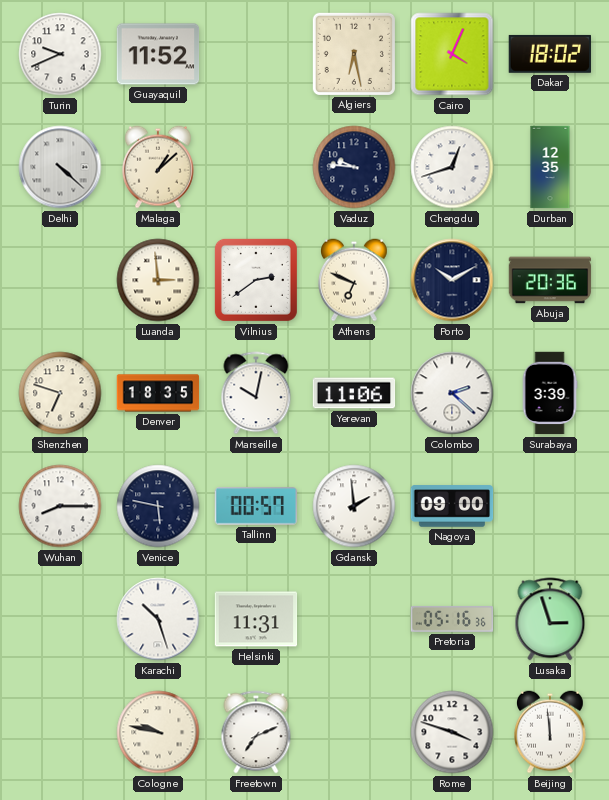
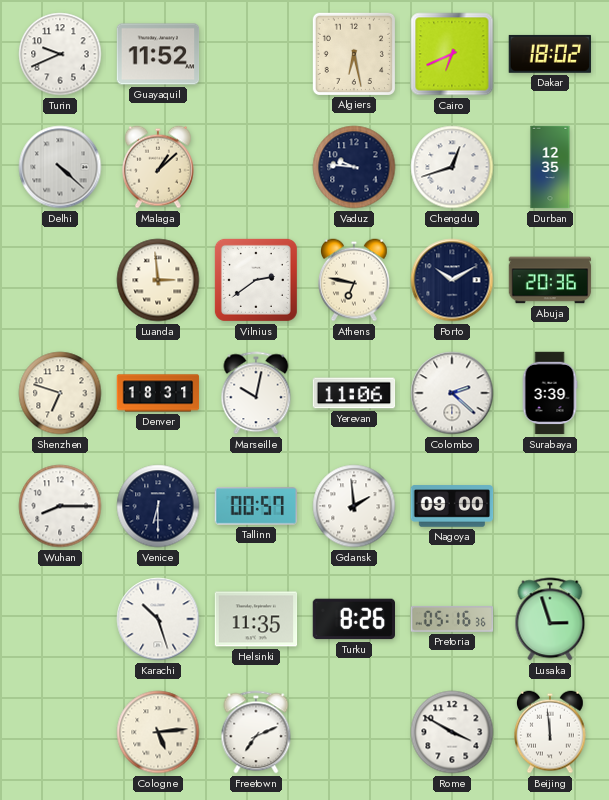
Cairo: 4:04 -> 6:41
Athens: 6:49 -> 6:47
Denver: 18:35 -> 18:31
Venice: 5:47 -> 6:30
Helsinki: 11:31 -> 11:35
Turku: none -> 8:26
Cologne: 9:47 -> 5:14
Rome: 3:48 -> 3:50
